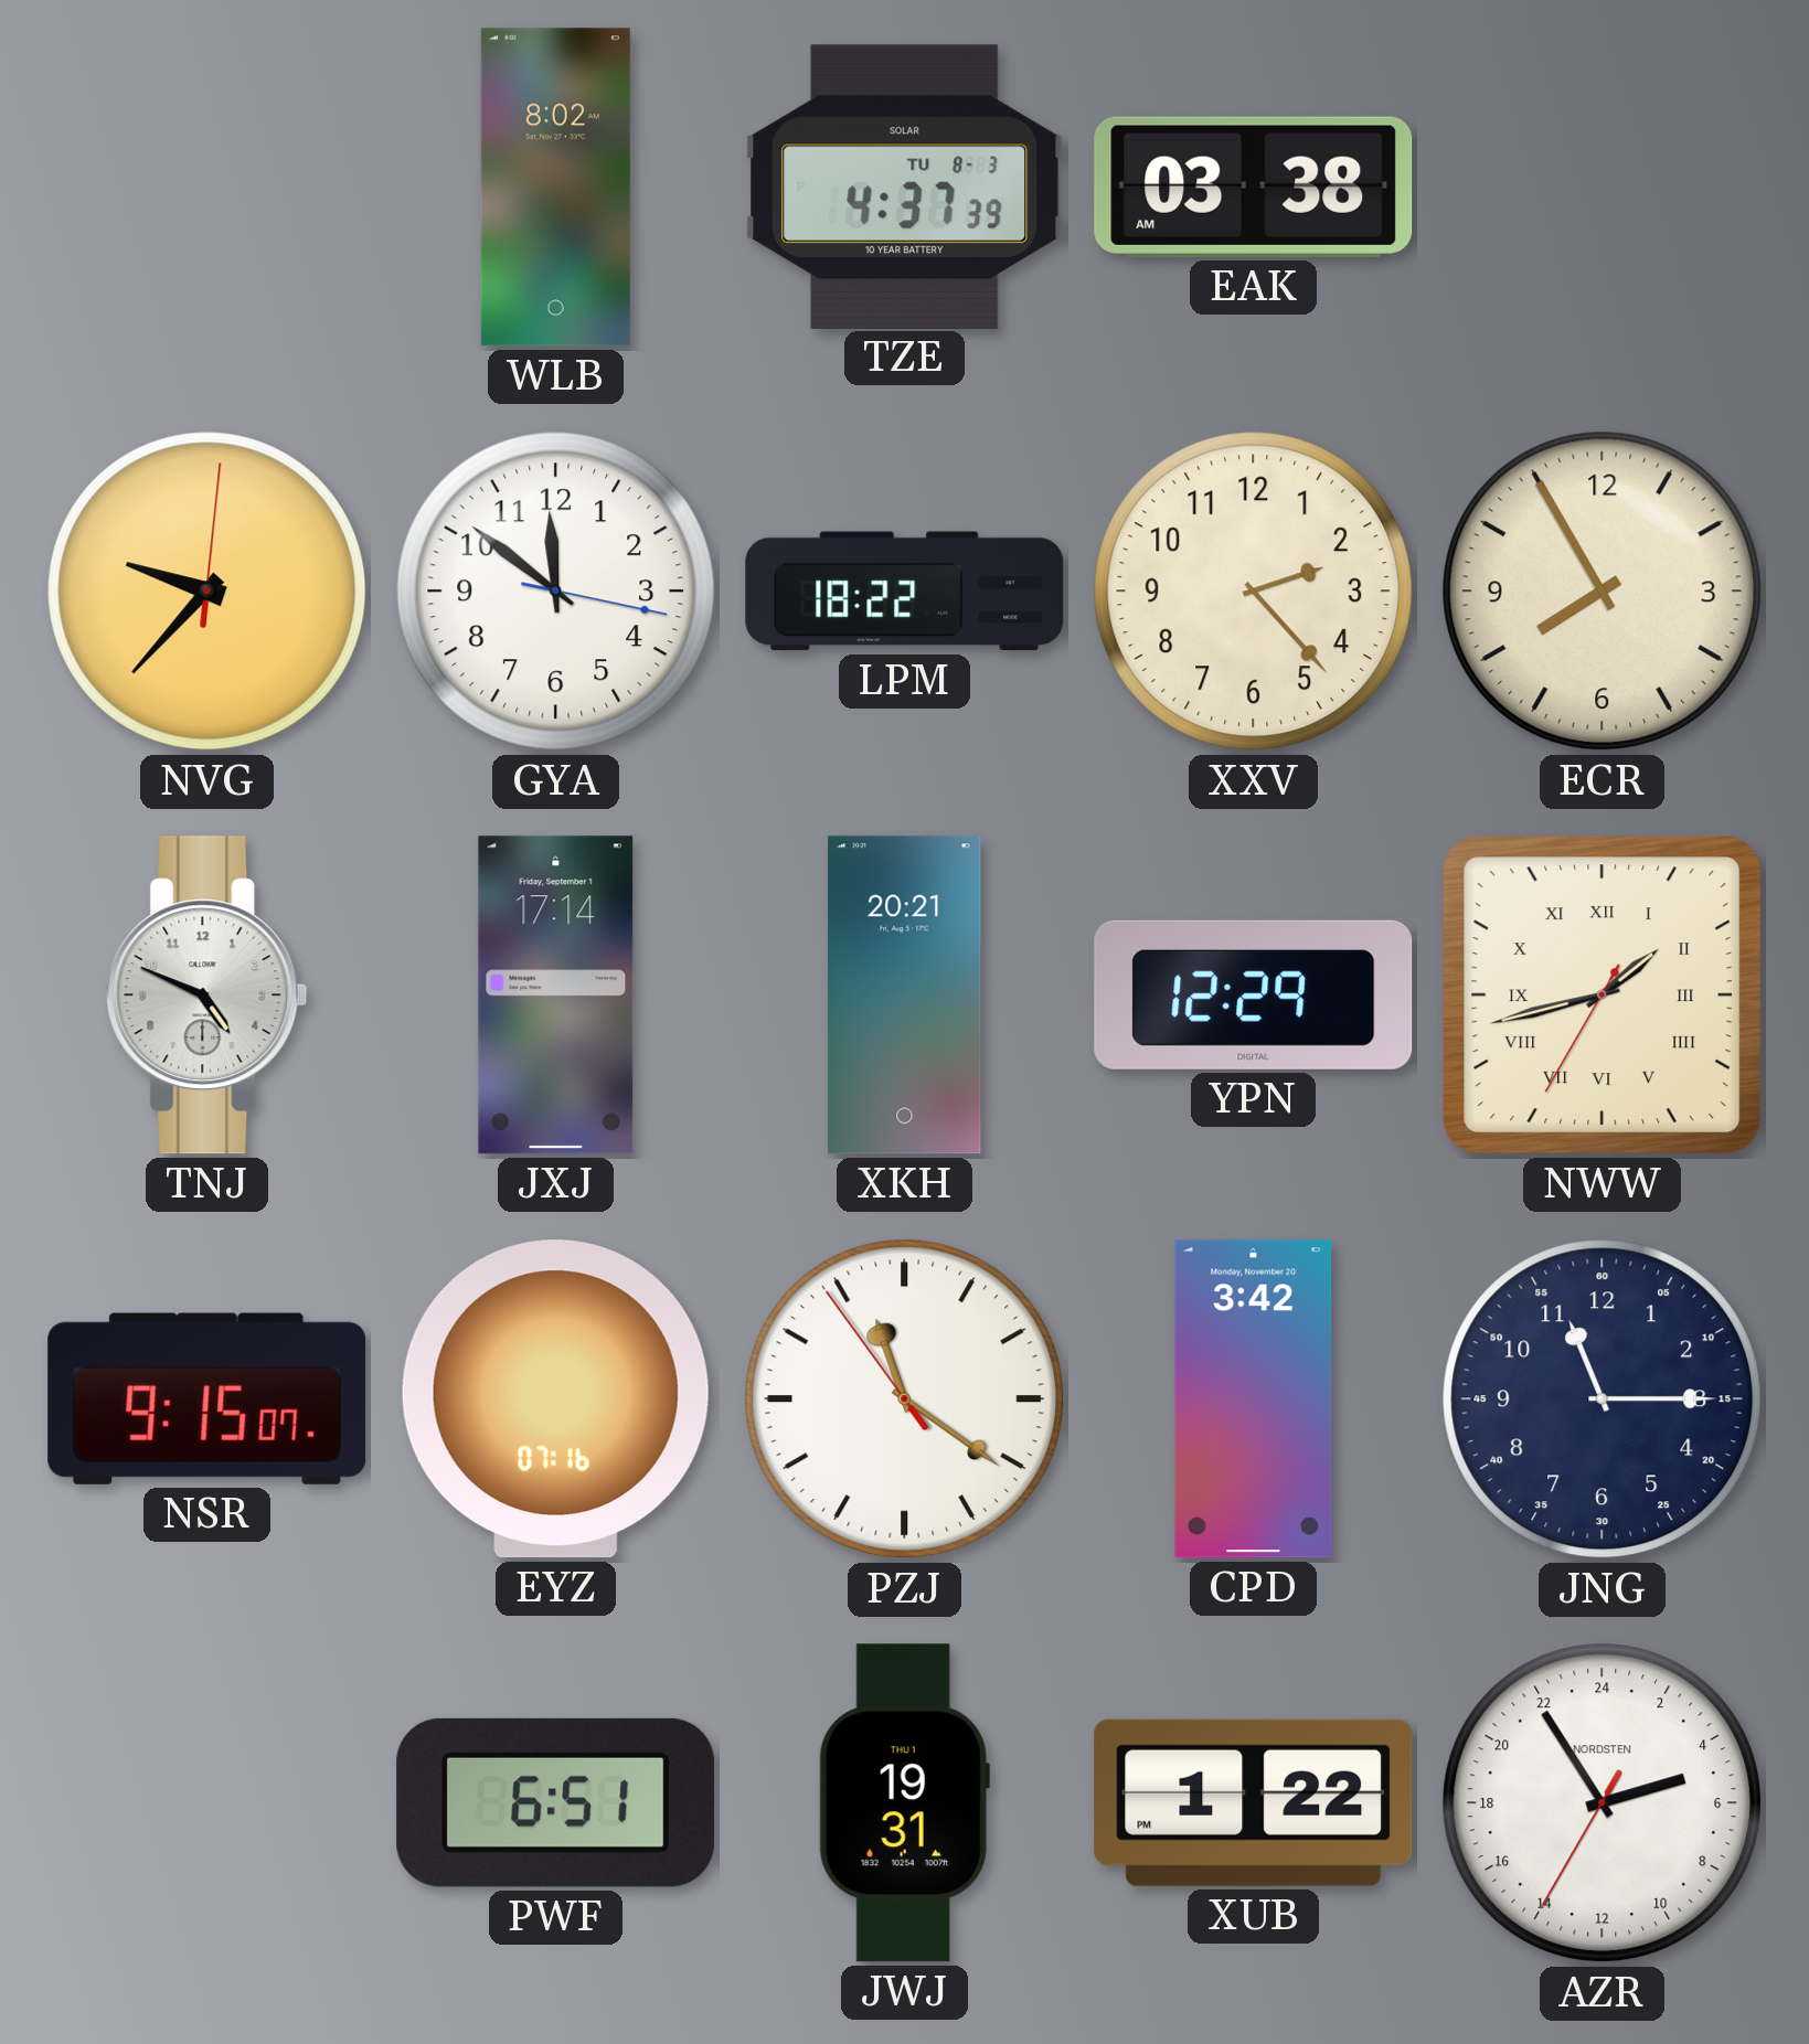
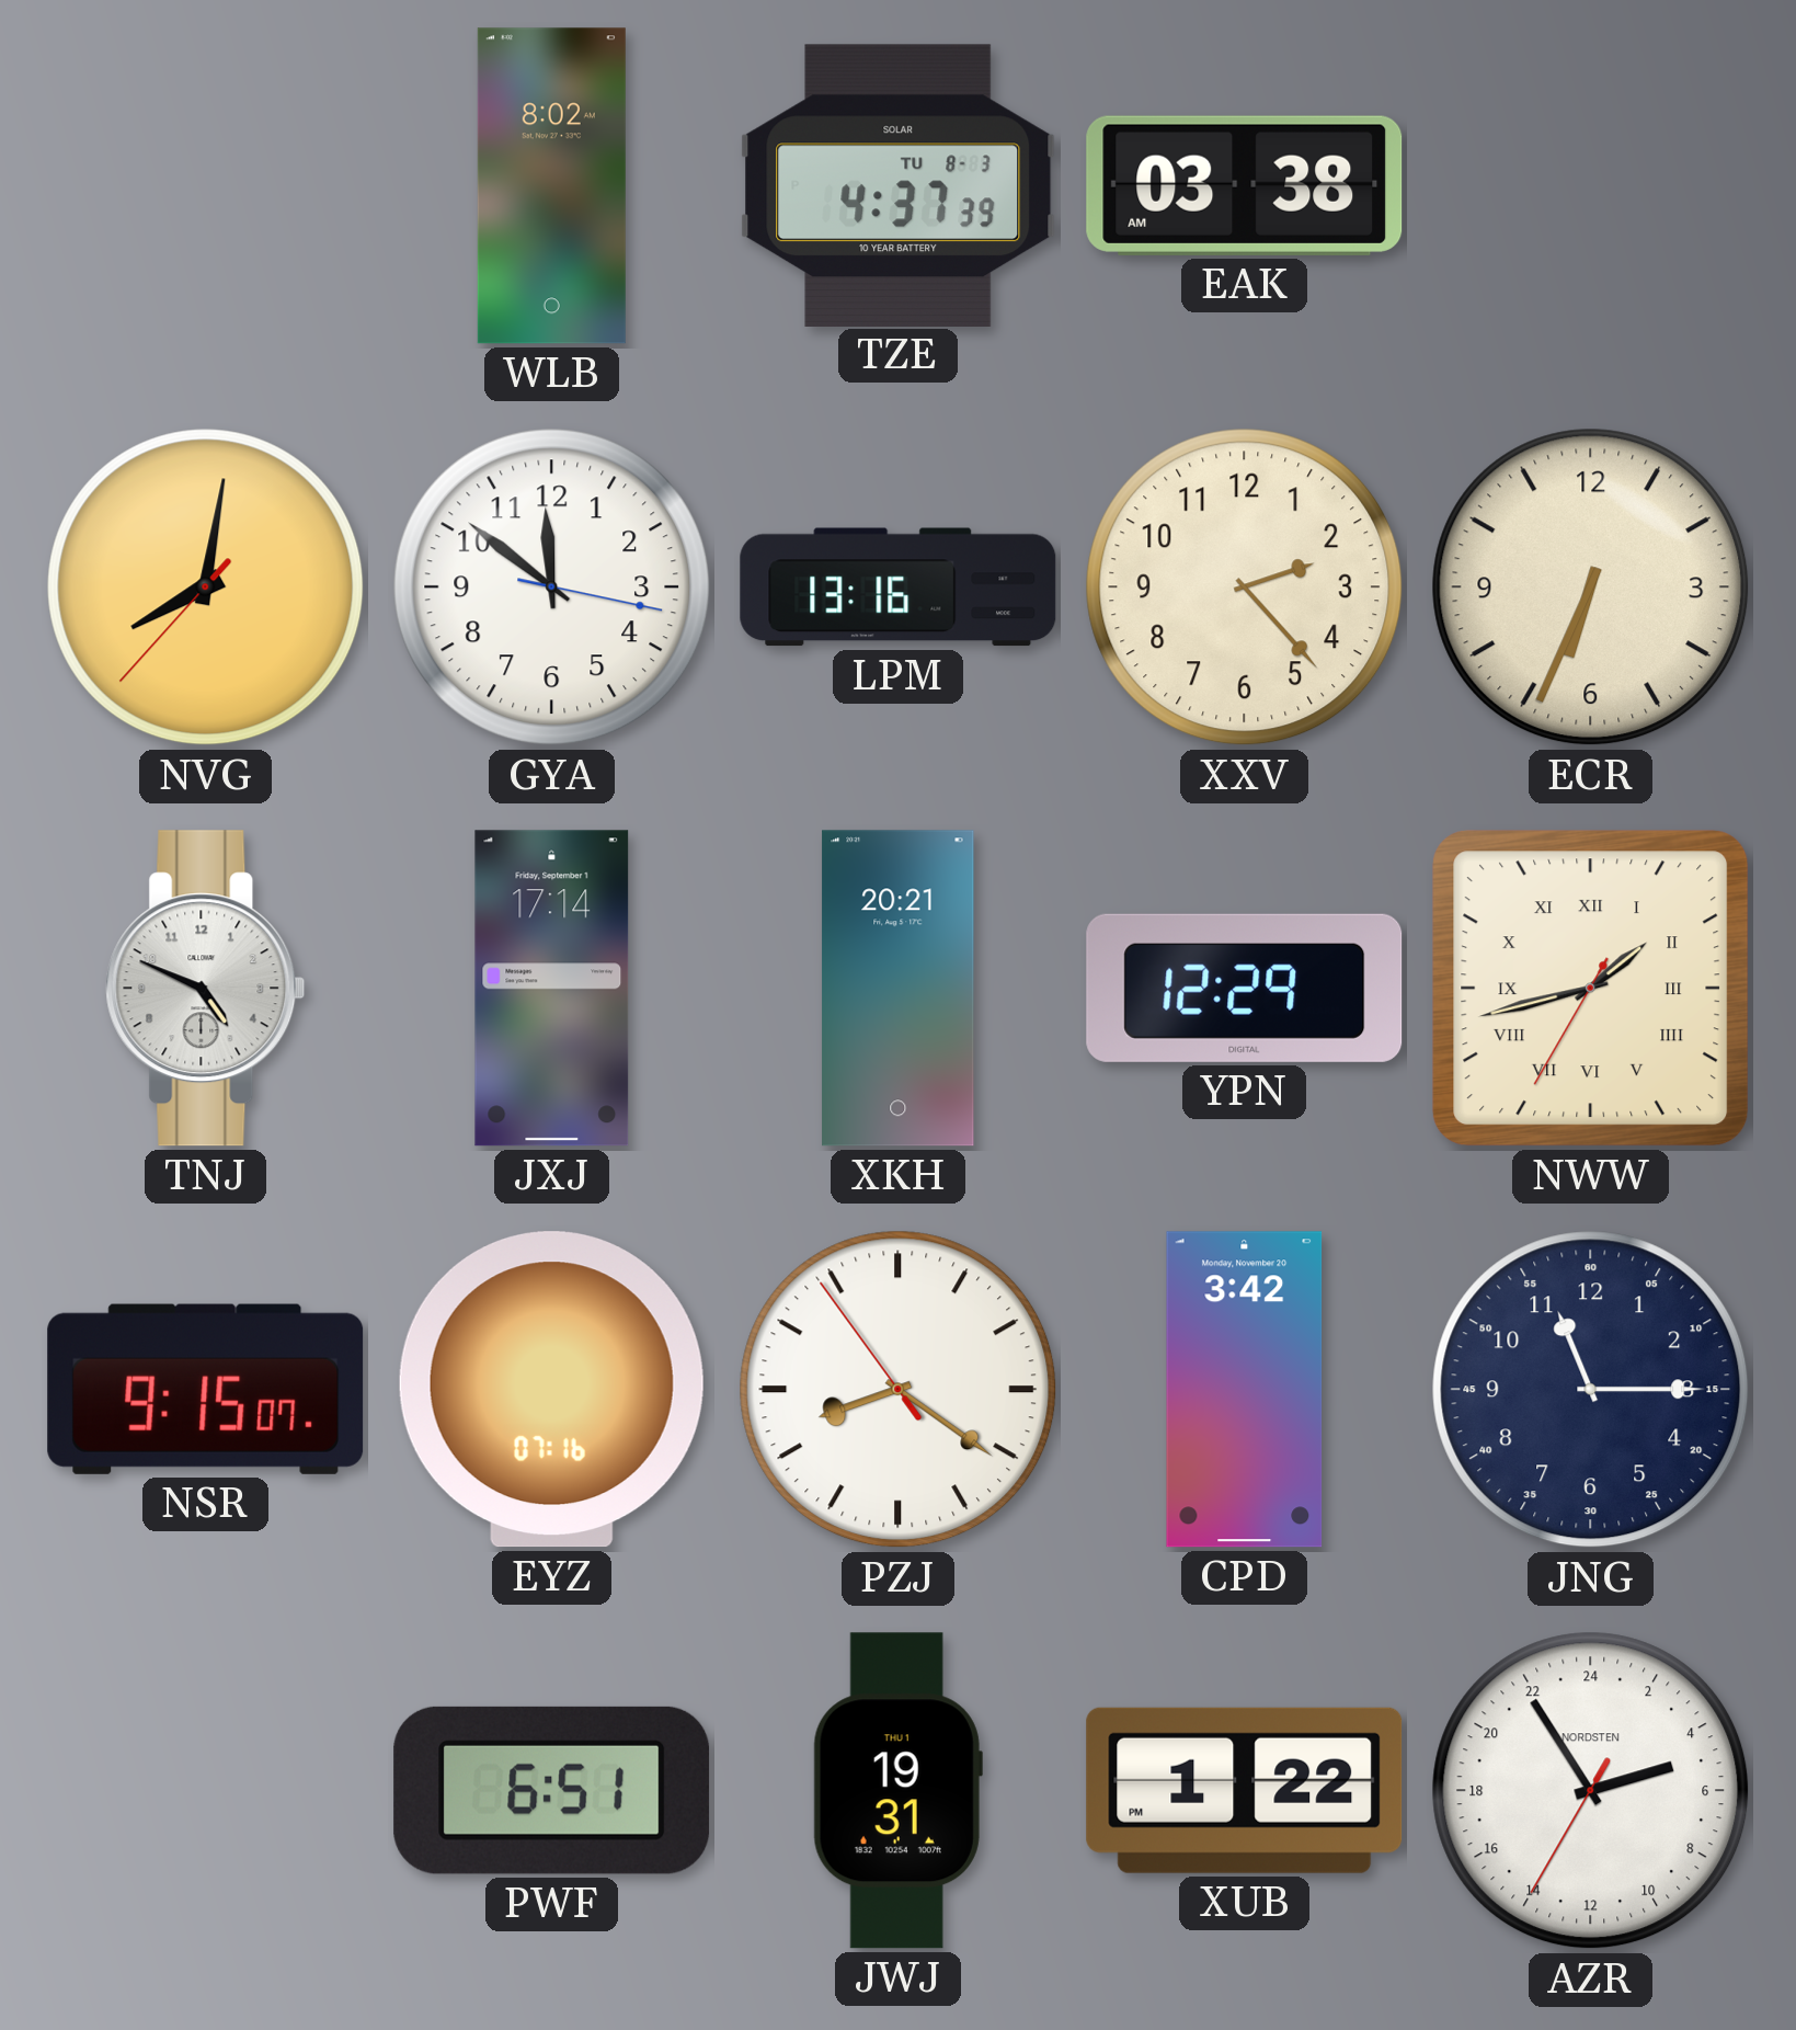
NVG: 9:37 -> 8:01
LPM: 18:22 -> 13:16
ECR: 7:55 -> 6:34
PZJ: 11:20 -> 8:20
